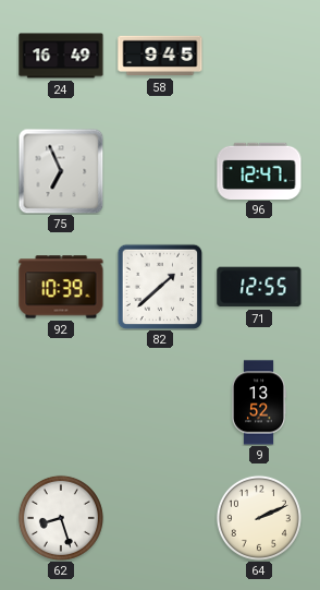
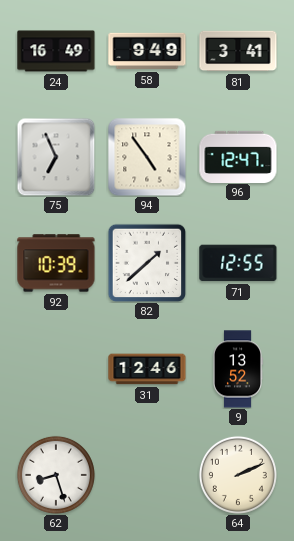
58: 9:45 -> 9:49
81: none -> 3:41
94: none -> 4:54
31: none -> 12:46
